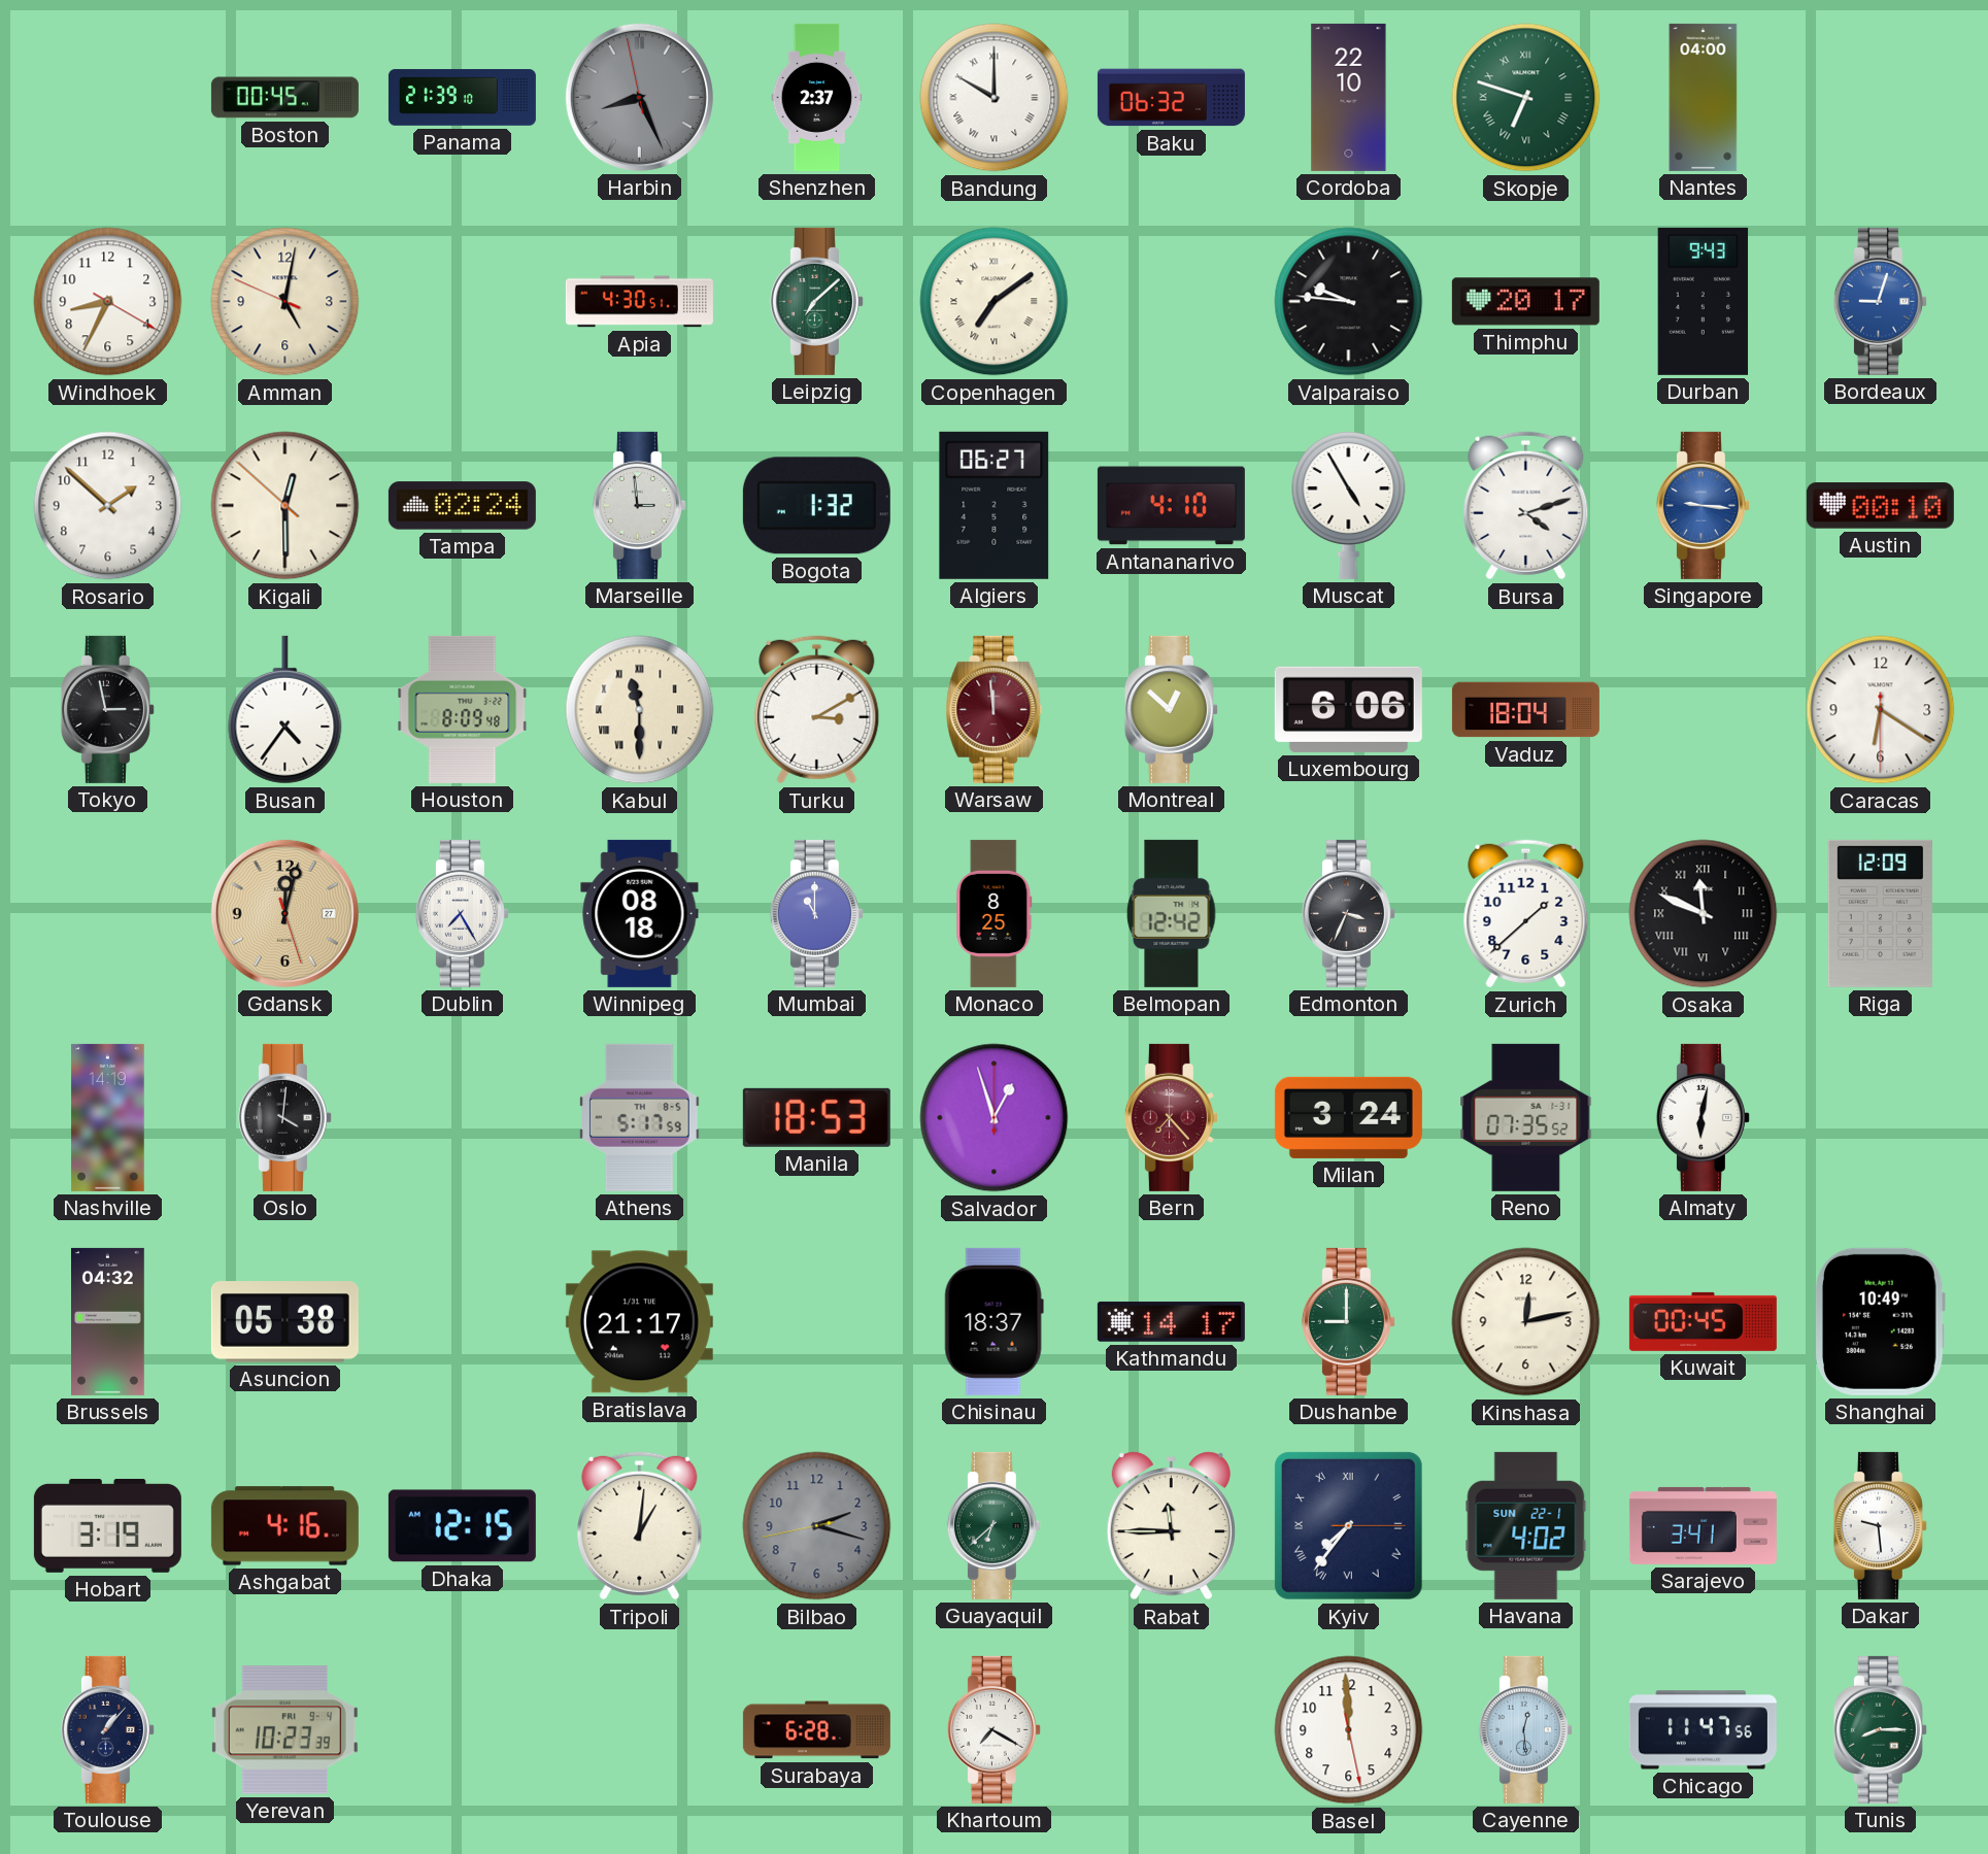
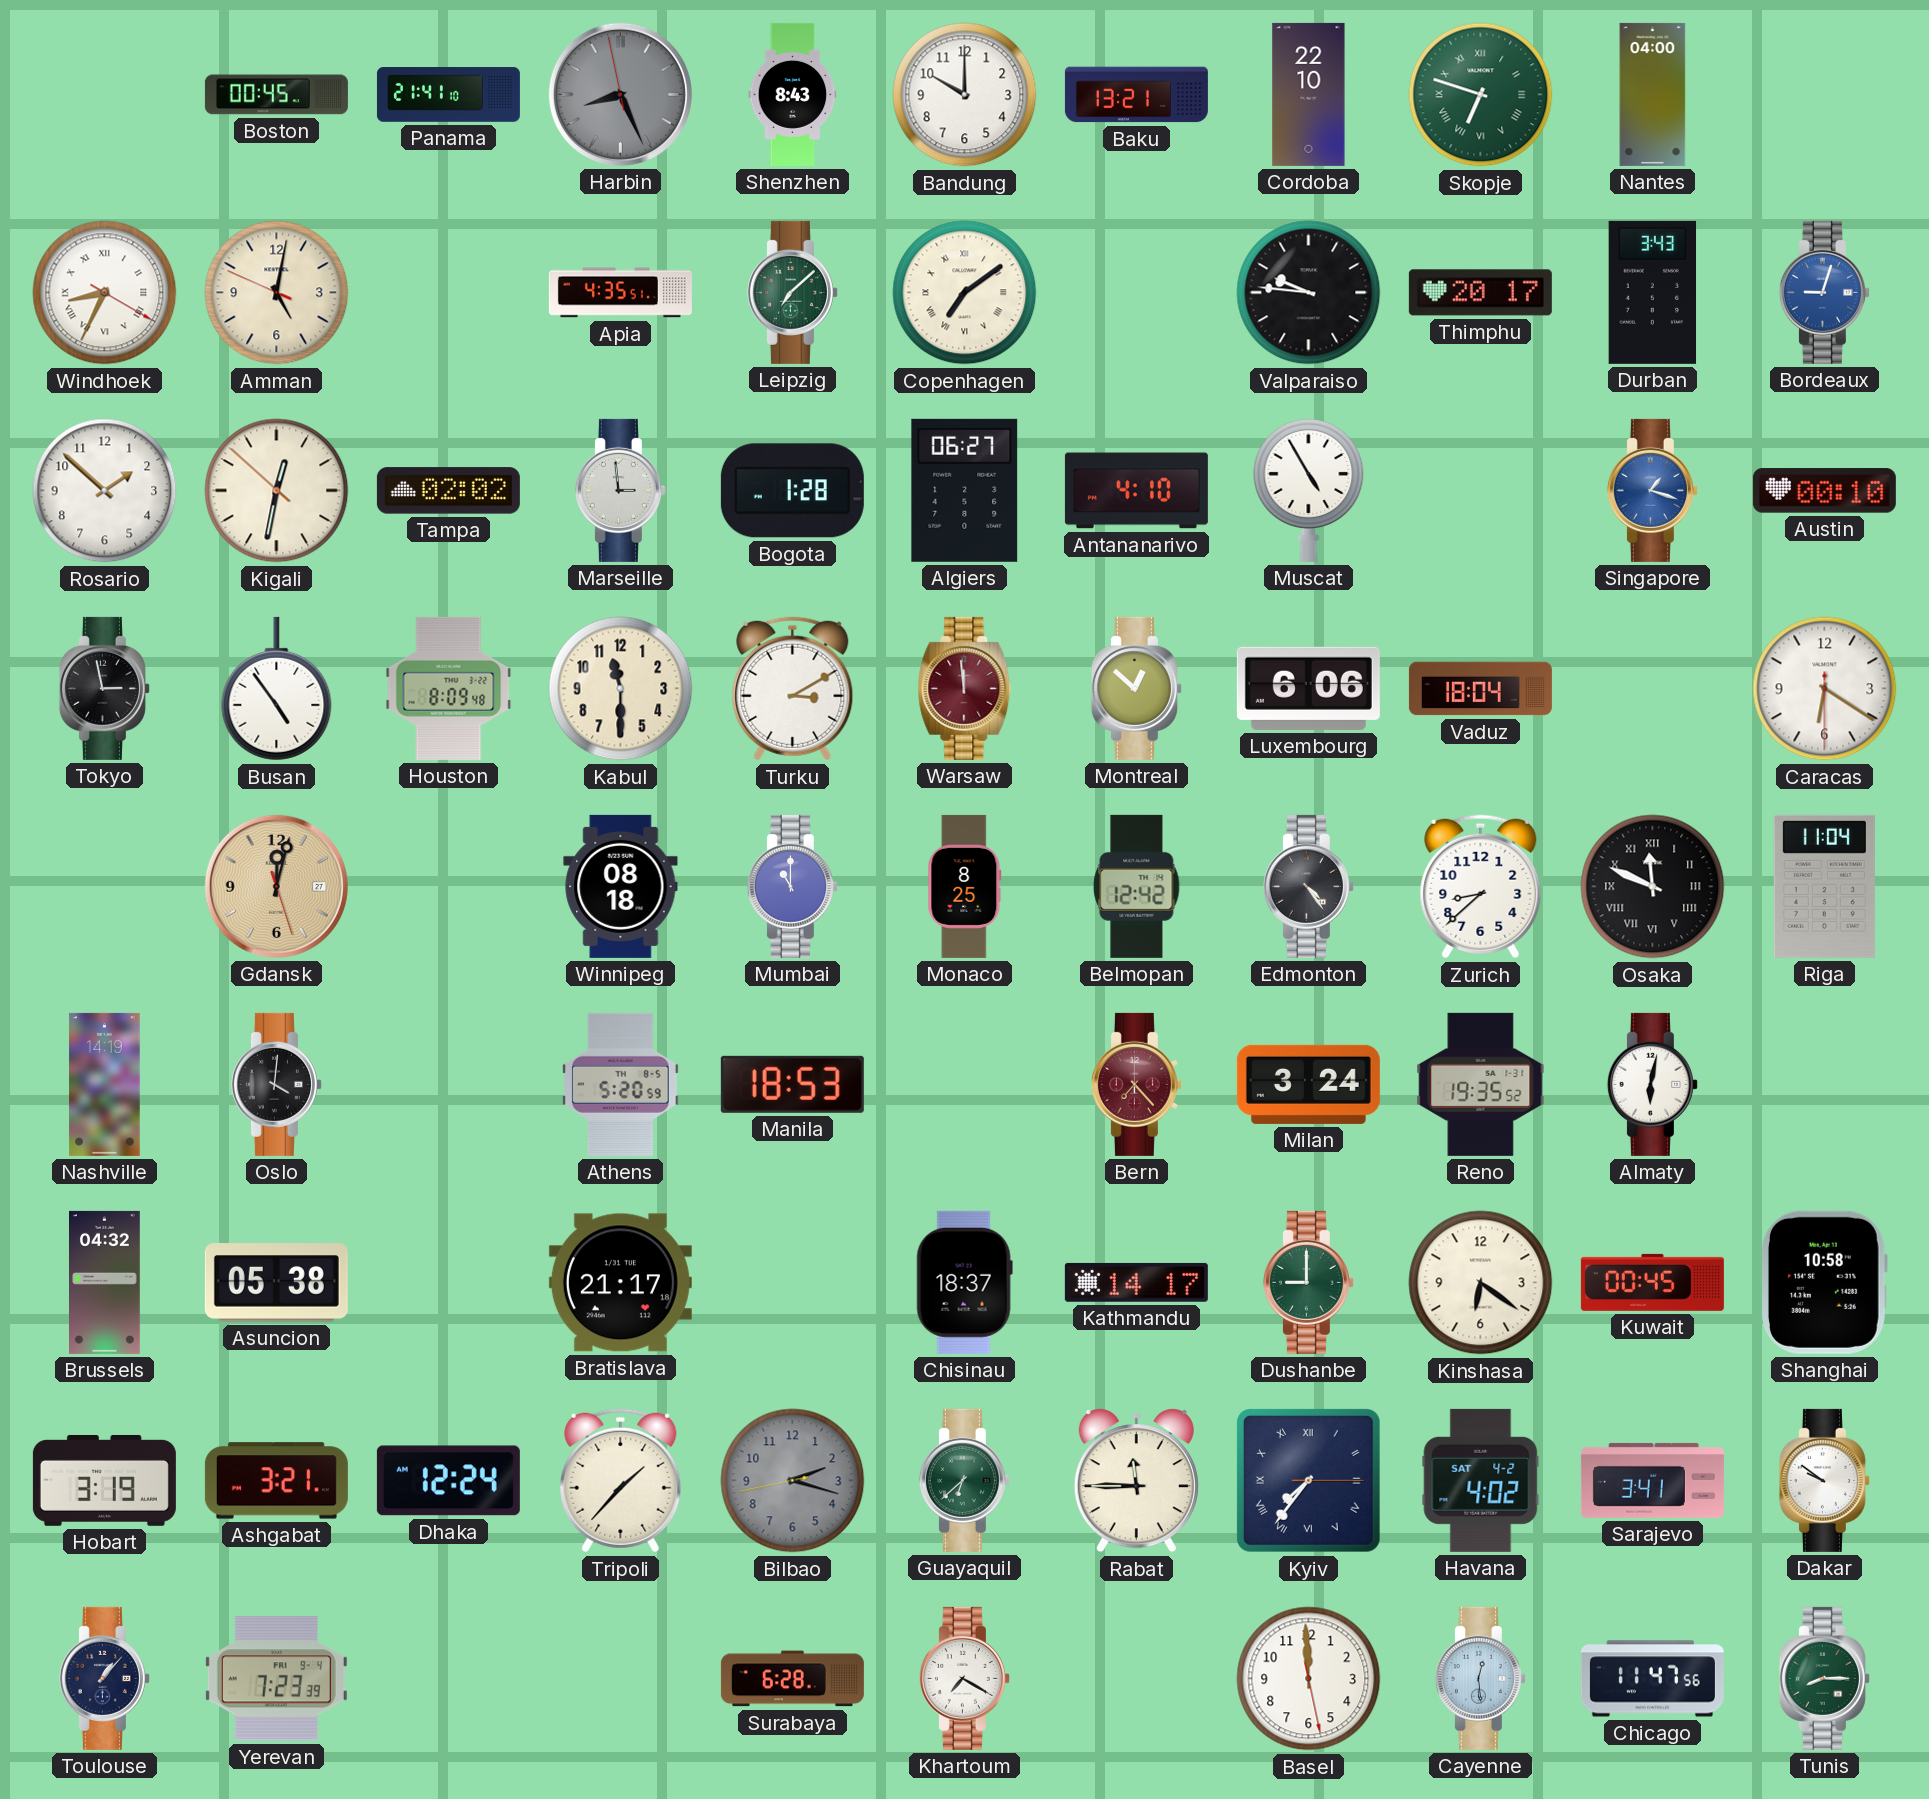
Panama: 21:39 -> 21:41
Shenzhen: 2:37 -> 8:43
Bandung numerals: Roman -> Arabic
Baku: 06:32 -> 13:21
Windhoek numerals: Arabic -> Roman
Apia: 4:30 -> 4:35
Durban: 9:43 -> 3:43
Kigali: 12:29 -> 12:31
Tampa: 02:24 -> 02:02
Bogota: 1:32 -> 1:28
Bursa: 4:12 -> none
Singapore: 9:16 -> 1:18
Busan: 4:36 -> 4:54
Kabul numerals: Roman -> Arabic
Dublin: 7:25 -> none
Edmonton: 3:34 -> 4:24
Zurich: 1:38 -> 8:38
Riga: 12:09 -> 11:04
Athens: 5:17 -> 5:20
Salvador: 12:57 -> none
Reno: 07:35 -> 19:35
Kinshasa: 12:13 -> 6:21
Shanghai: 10:49 -> 10:58
Ashgabat: 4:16 -> 3:21
Dhaka: 12:15 -> 12:24
Tripoli: 1:01 -> 1:37
Havana date: SUN 22-1 -> SAT 4-2
Dakar: 9:29 -> 9:51
Yerevan: 10:23 -> 7:23
